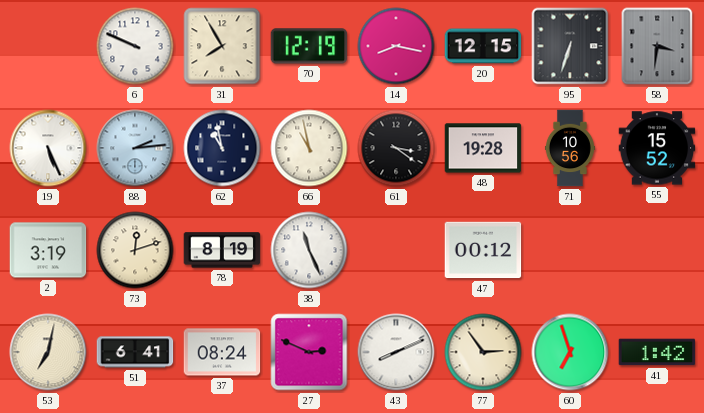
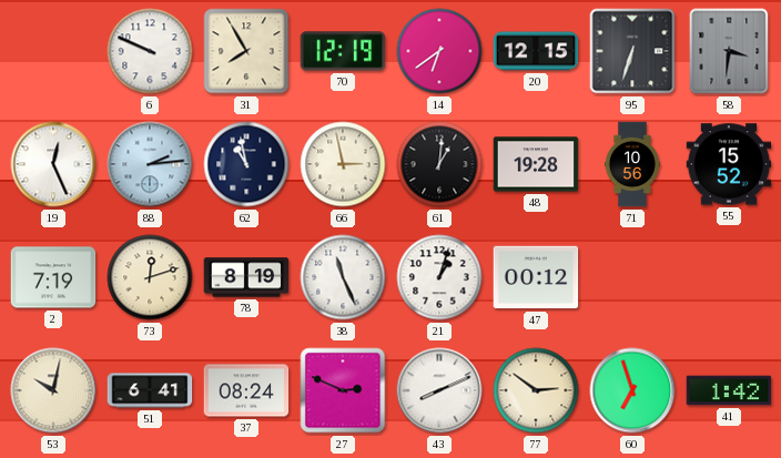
14: 8:17 -> 6:39
19: 5:26 -> 12:26
66: 10:58 -> 2:58
61: 3:21 -> 1:01
2: 3:19 -> 7:19
21: none -> 1:03
53: 7:02 -> 10:02
77: 2:54 -> 2:51
